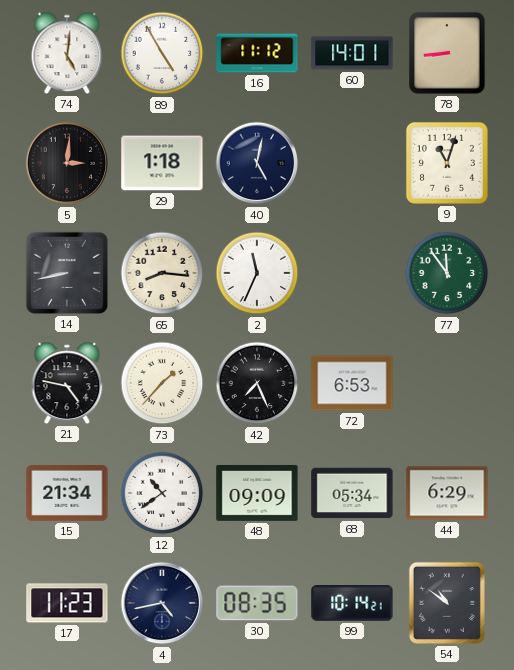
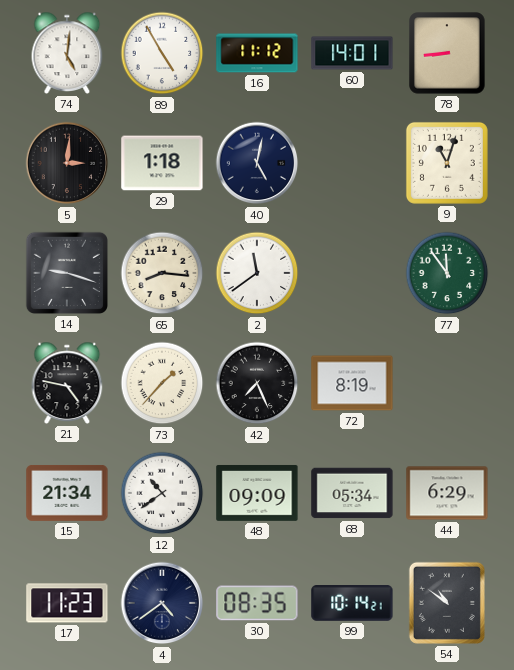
14: 8:43 -> 9:18
2: 11:34 -> 11:39
72: 6:53 -> 8:19
4: 4:43 -> 4:39
